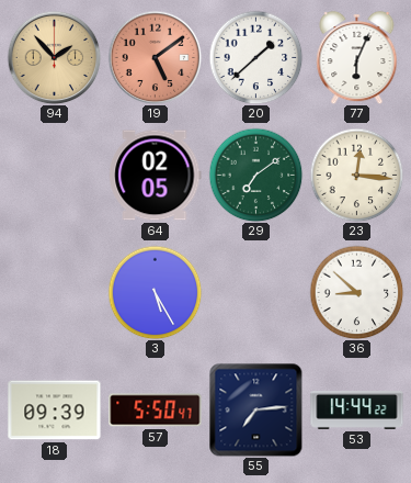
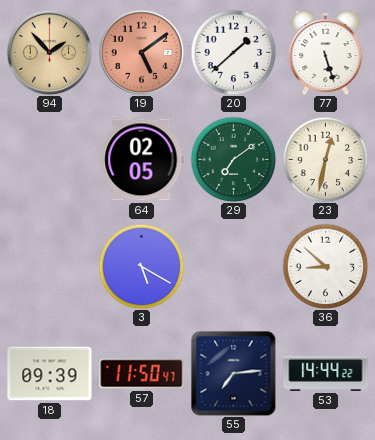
77: 6:04 -> 5:27
23: 12:16 -> 12:32
3: 5:25 -> 5:20
57: 5:50 -> 11:50
